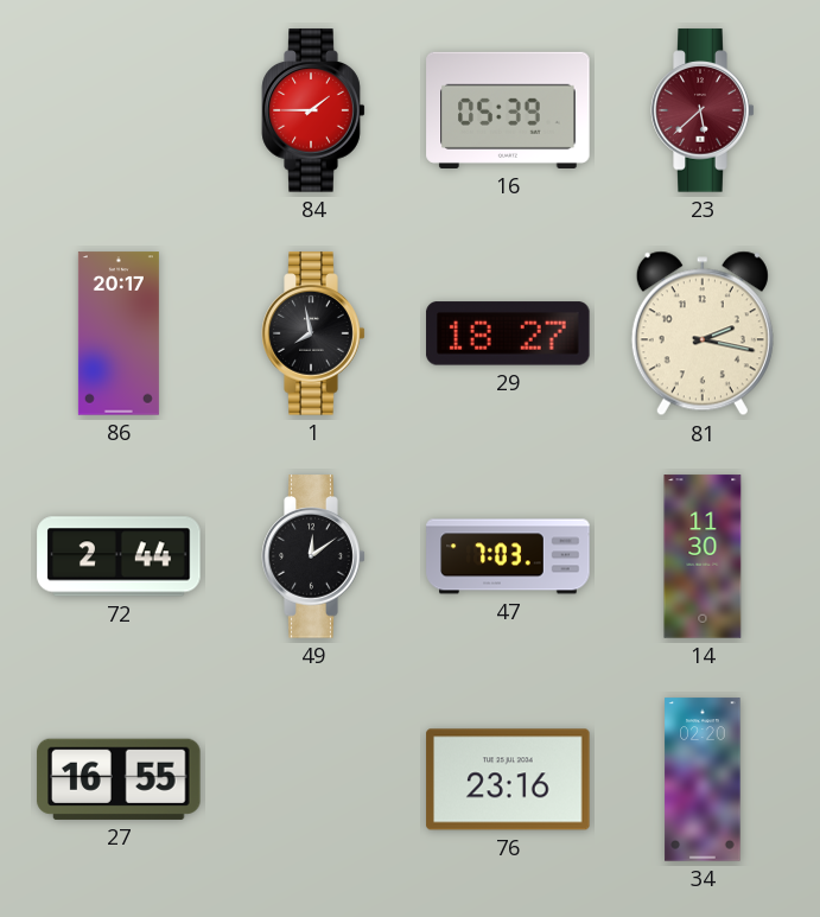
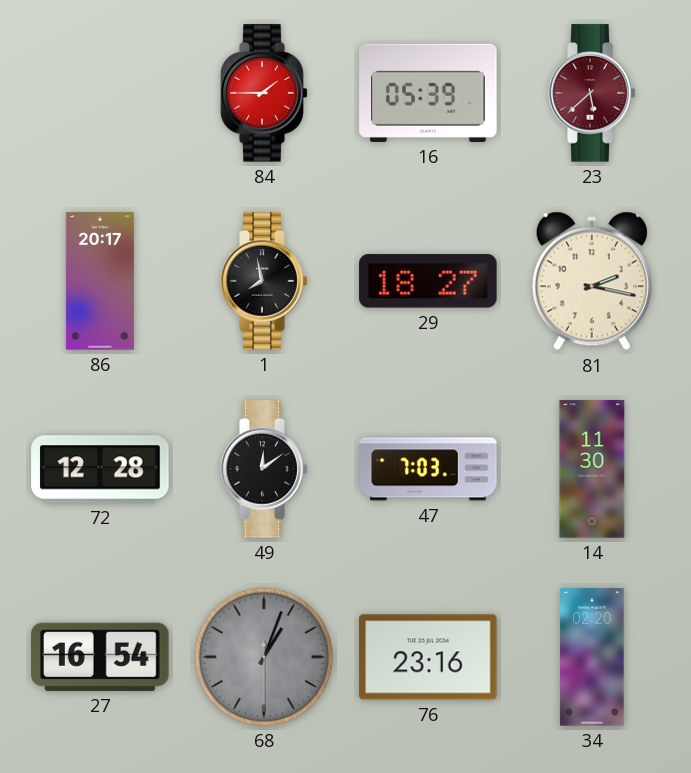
72: 2:44 -> 12:28
27: 16:55 -> 16:54
68: none -> 1:03
